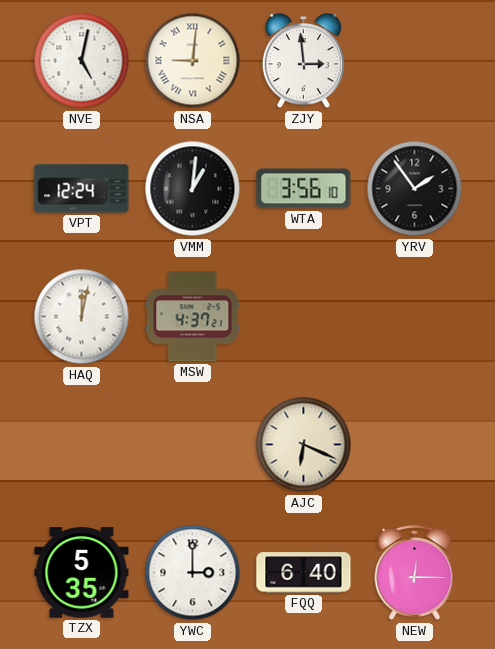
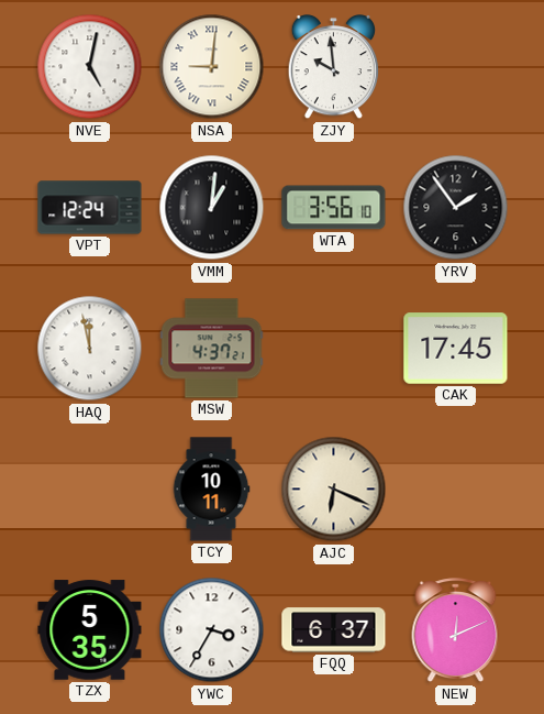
ZJY: 2:59 -> 9:59
HAQ: 12:02 -> 11:58
CAK: none -> 17:45
TCY: none -> 10:11
YWC: 3:00 -> 3:35
FQQ: 6:40 -> 6:37
NEW: 12:15 -> 12:11
